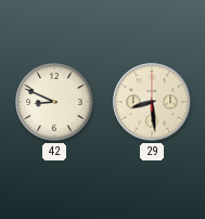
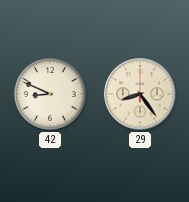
29: 8:29 -> 8:24
